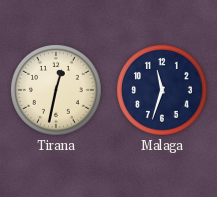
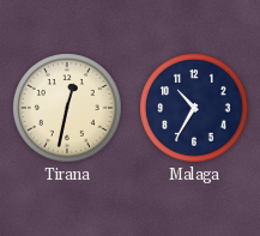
Malaga: 11:33 -> 10:35
